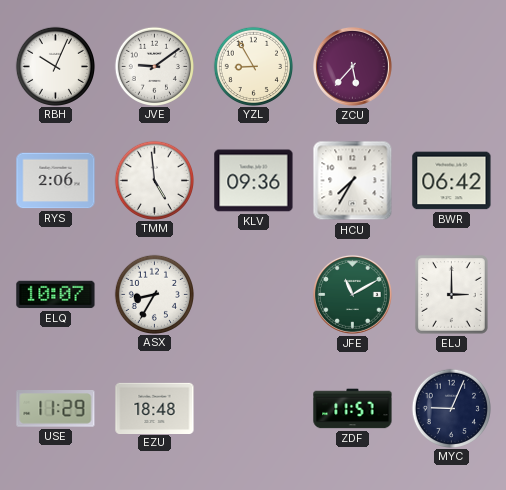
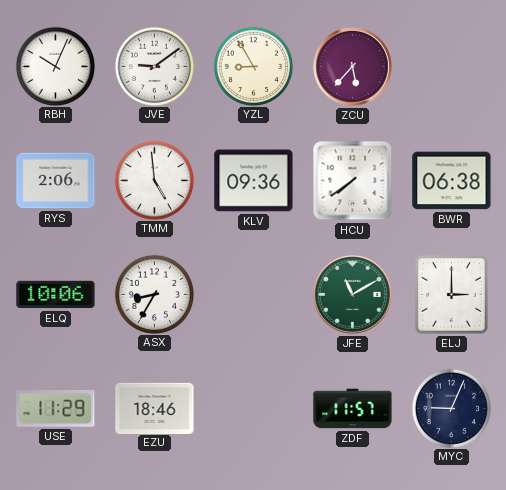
HCU: 7:35 -> 7:39
BWR: 06:42 -> 06:38
ELQ: 10:07 -> 10:06
EZU: 18:48 -> 18:46
